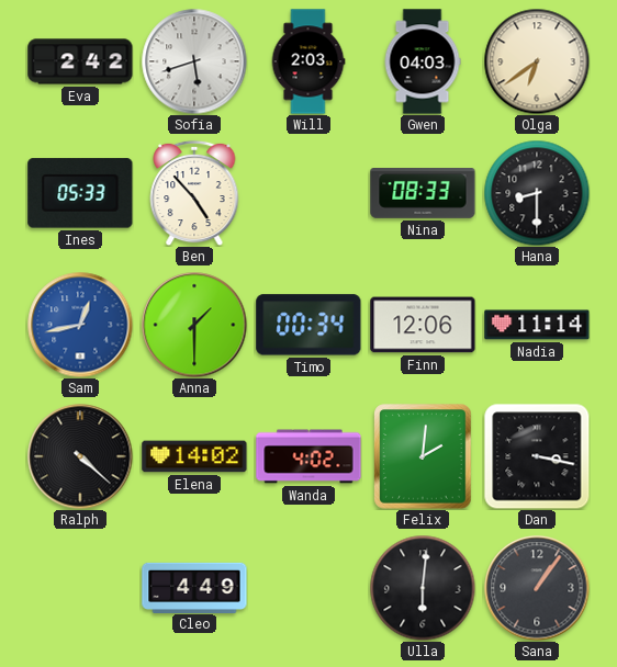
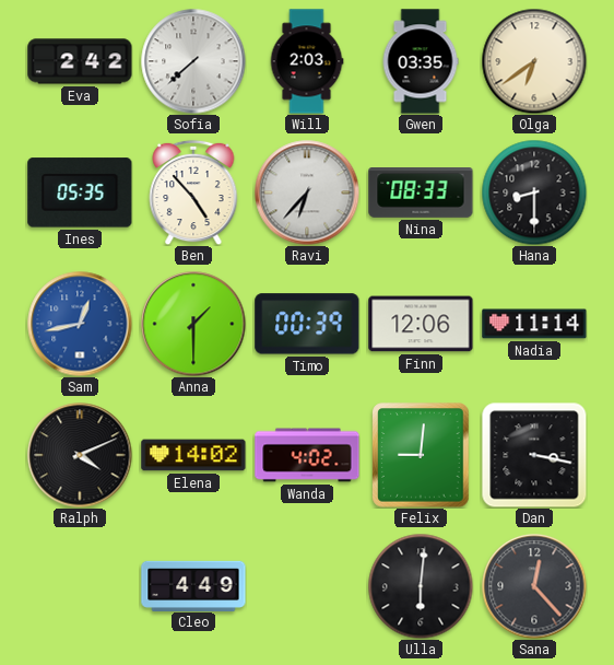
Sofia: 5:42 -> 7:38
Gwen: 04:03 -> 03:35
Ines: 05:33 -> 05:35
Ravi: none -> 6:37
Timo: 00:34 -> 00:39
Ralph: 4:22 -> 4:11
Felix: 2:01 -> 9:01
Sana: 1:06 -> 12:23
